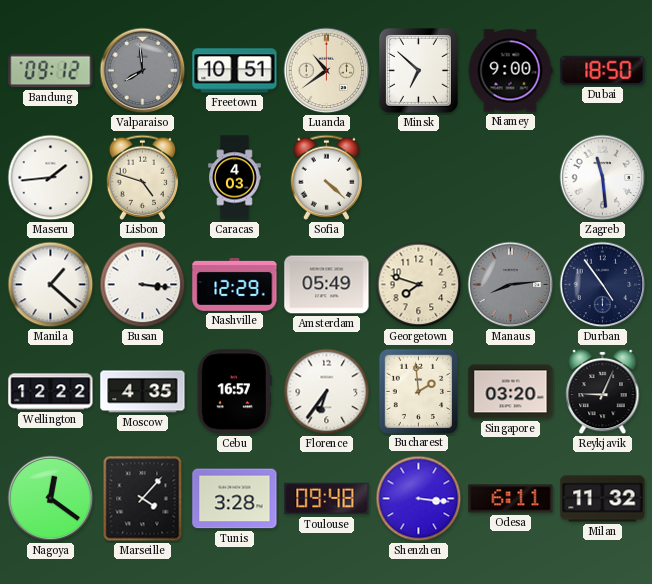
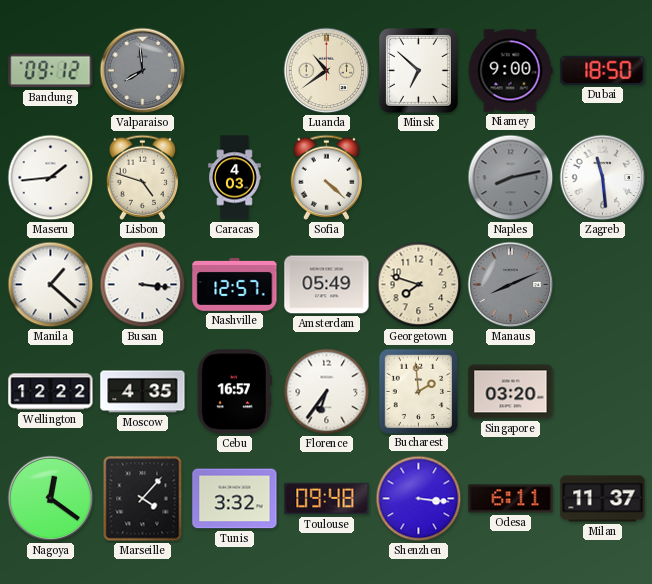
Freetown: 10:51 -> none
Naples: none -> 8:13
Nashville: 12:29 -> 12:57
Manaus: 8:14 -> 8:11
Durban: 4:54 -> none
Reykjavik: 9:04 -> none
Tunis: 3:28 -> 3:32
Milan: 11:32 -> 11:37
